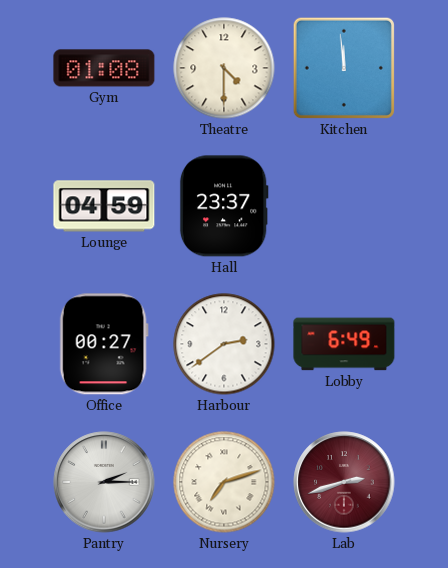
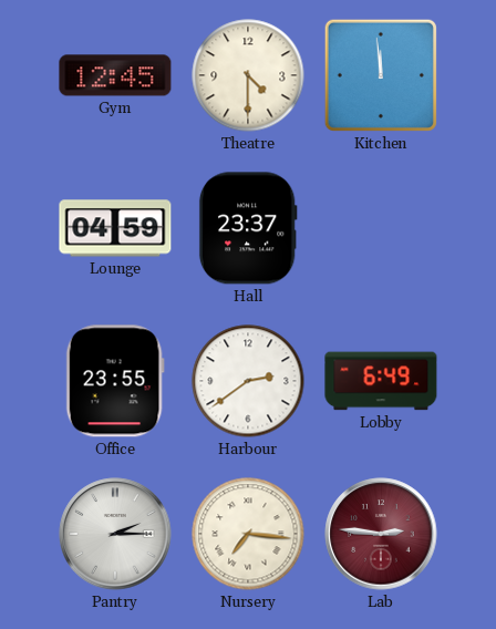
Gym: 01:08 -> 12:45
Office: 00:27 -> 23:55
Nursery: 7:12 -> 7:16
Lab: 2:42 -> 2:46
